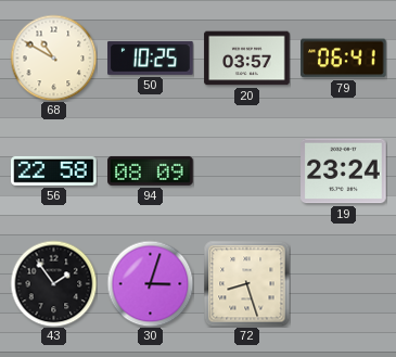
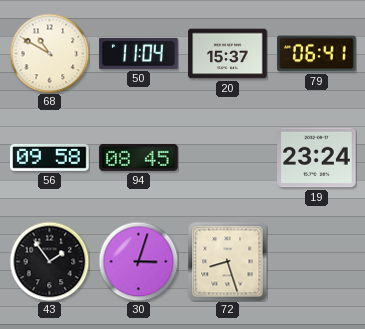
50: 10:25 -> 11:04
20: 03:57 -> 15:37
56: 22:58 -> 09:58
94: 08:09 -> 08:45
